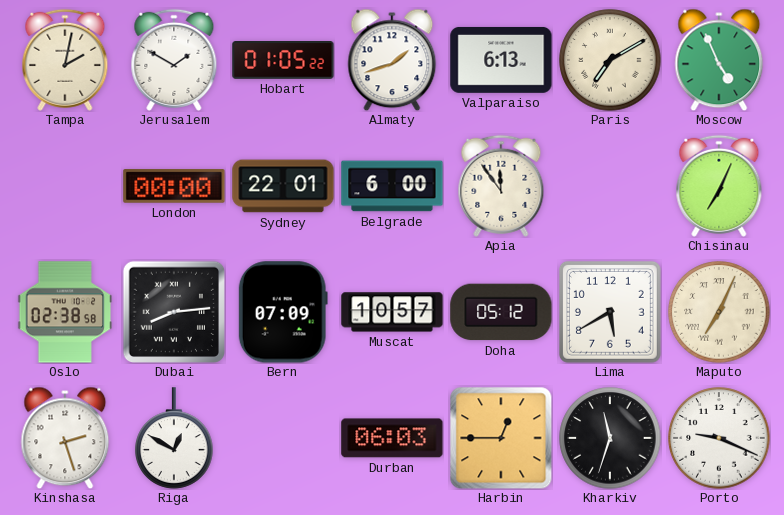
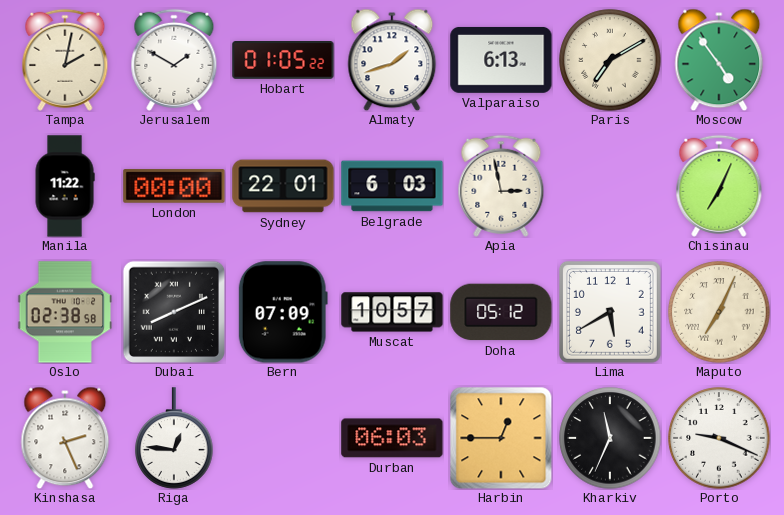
Moscow: 4:56 -> 4:54
Manila: none -> 11:22
Belgrade: 6:00 -> 6:03
Apia: 11:54 -> 2:58
Dubai: 8:14 -> 8:11
Kinshasa: 2:27 -> 2:26
Riga: 12:50 -> 12:46
Kharkiv: 11:33 -> 11:34
